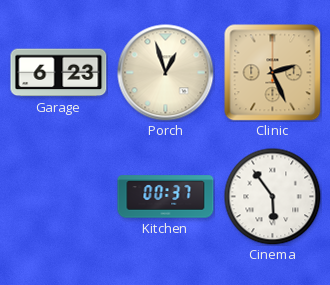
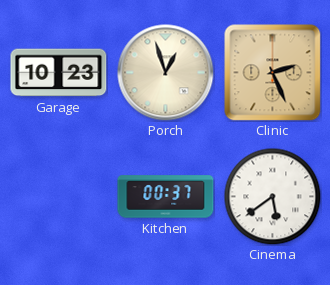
Garage: 6:23 -> 10:23
Cinema: 5:54 -> 5:39
